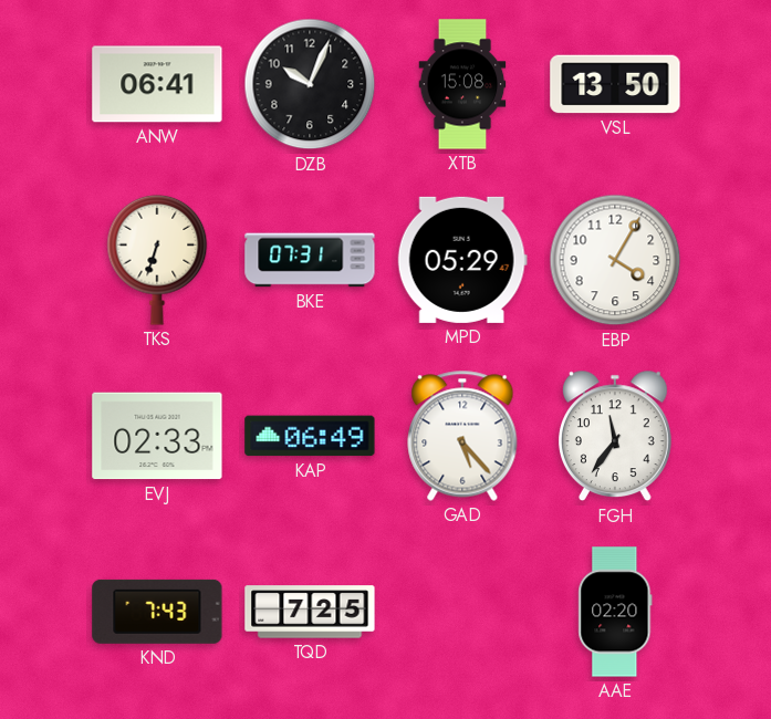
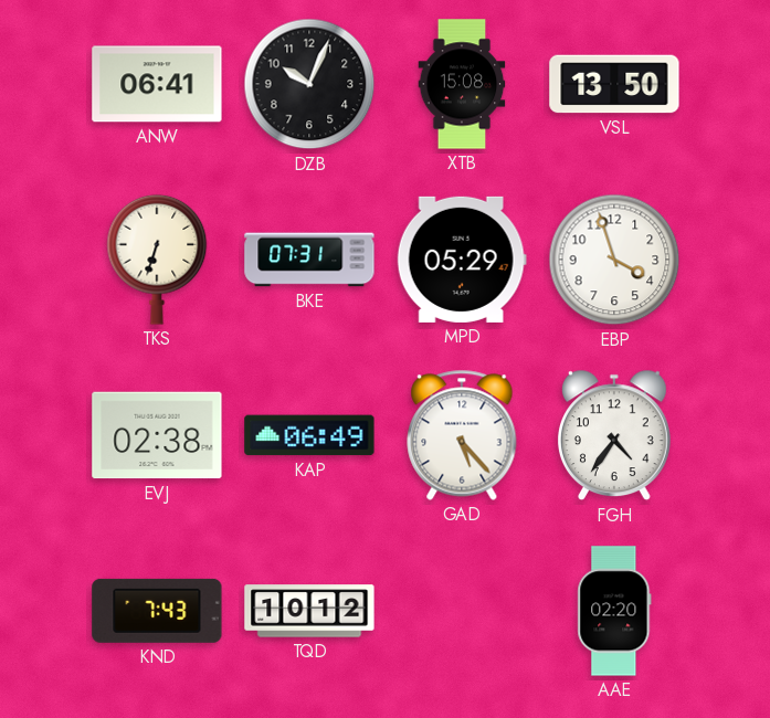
EBP: 4:05 -> 3:57
EVJ: 02:33 -> 02:38
FGH: 11:36 -> 4:36
TQD: 7:25 -> 10:12
